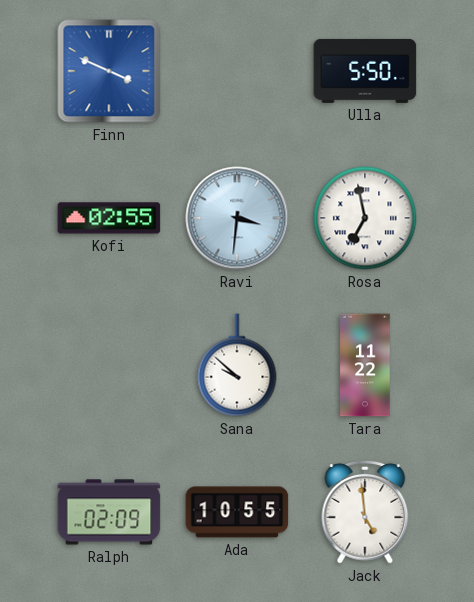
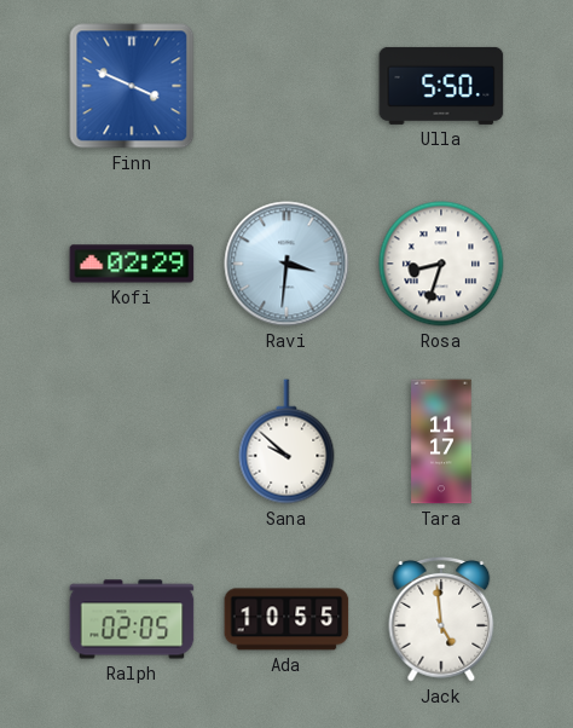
Kofi: 02:55 -> 02:29
Rosa: 6:58 -> 8:33
Tara: 11:22 -> 11:17
Ralph: 02:09 -> 02:05
